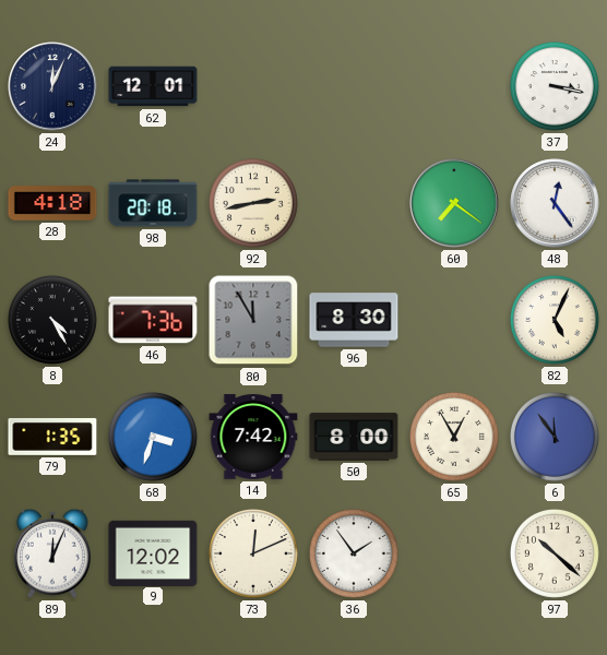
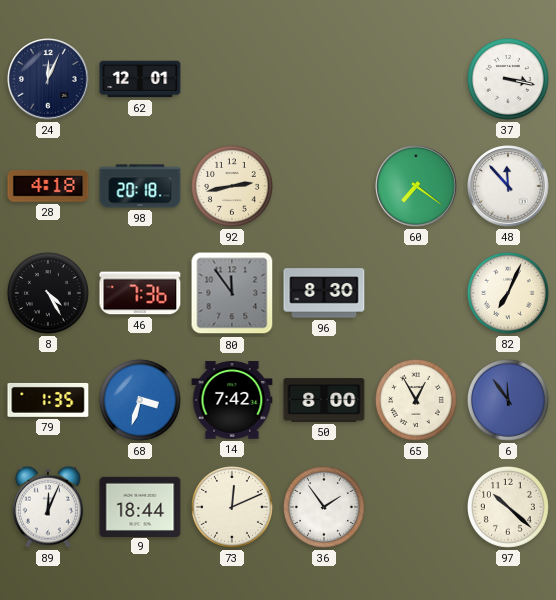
48: 12:24 -> 11:53
80: 11:55 -> 11:54
82: 5:04 -> 7:04
9: 12:02 -> 18:44
